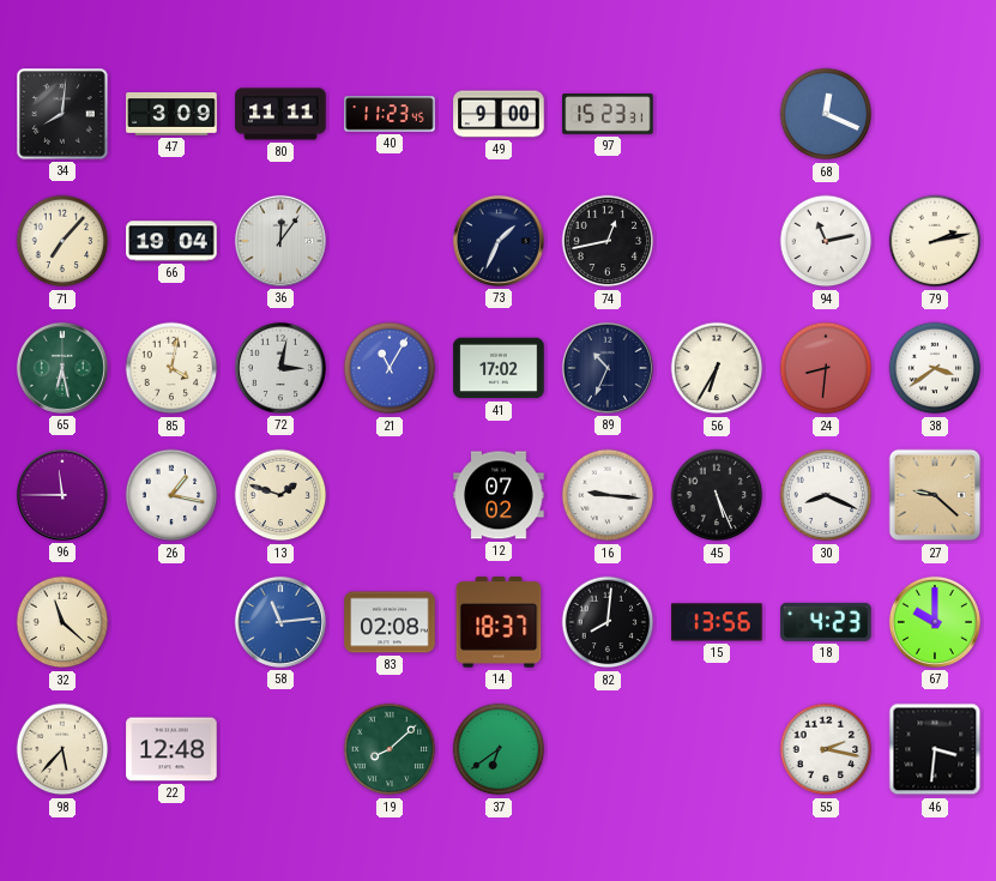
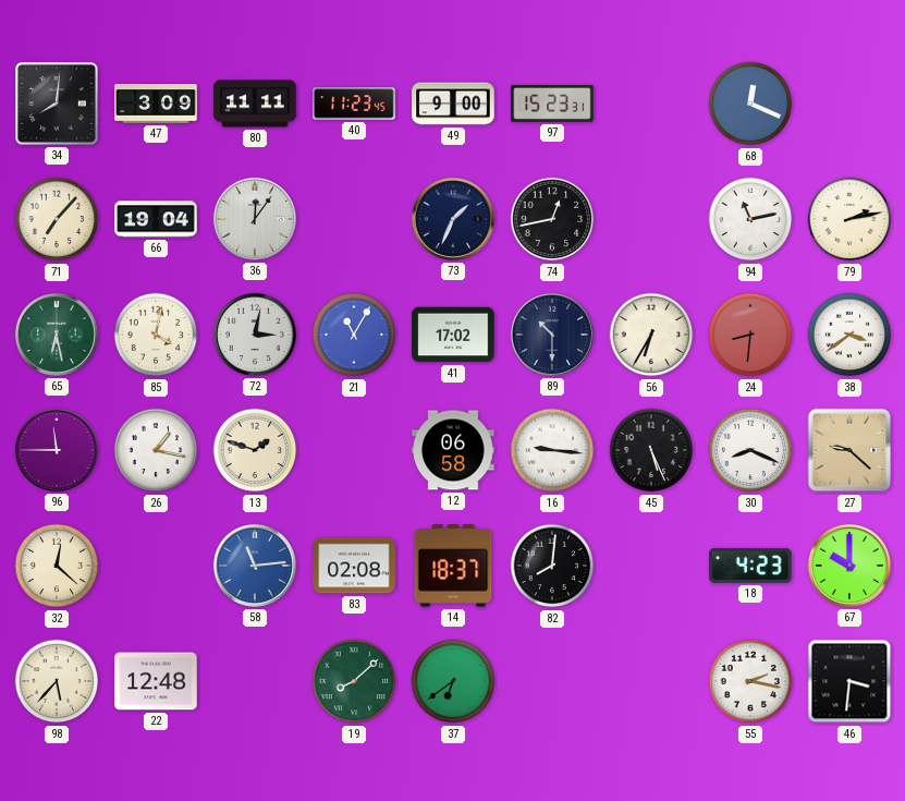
89: 10:34 -> 10:30
12: 07:02 -> 06:58
32: 11:22 -> 12:22
15: 13:56 -> none
